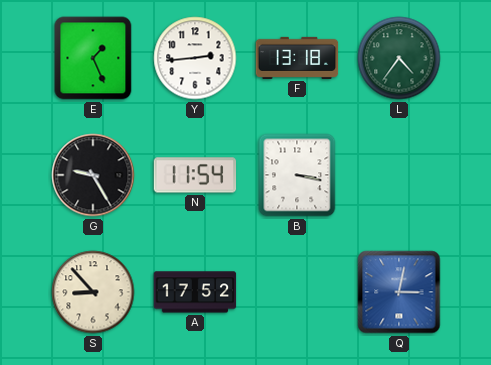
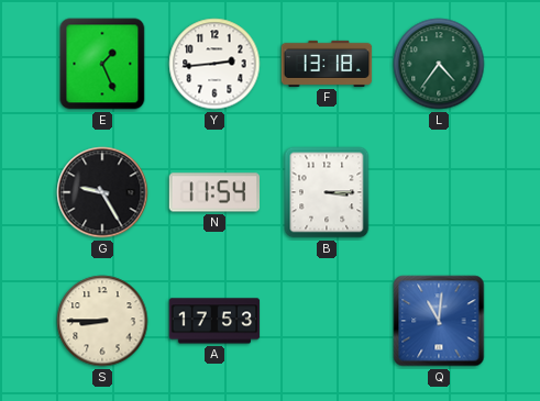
B: 3:17 -> 3:15
S: 8:53 -> 8:45
A: 17:52 -> 17:53
Q: 3:02 -> 11:01
